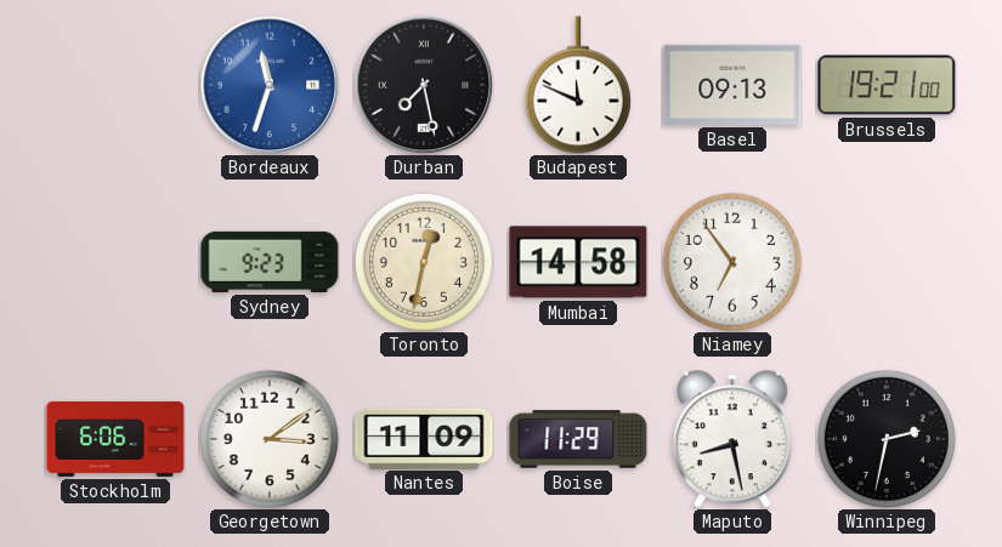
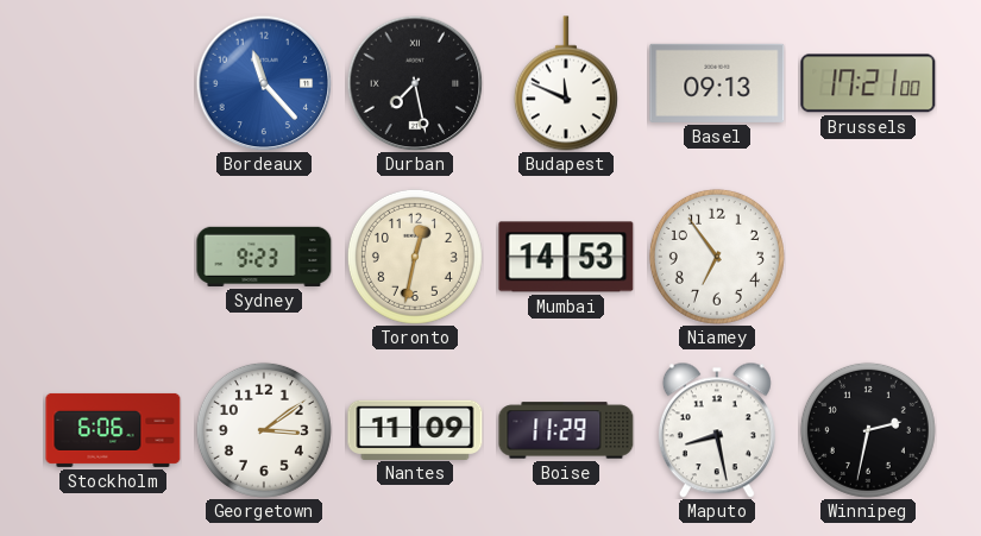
Bordeaux: 11:33 -> 11:23
Brussels: 19:21 -> 17:21
Mumbai: 14:58 -> 14:53
